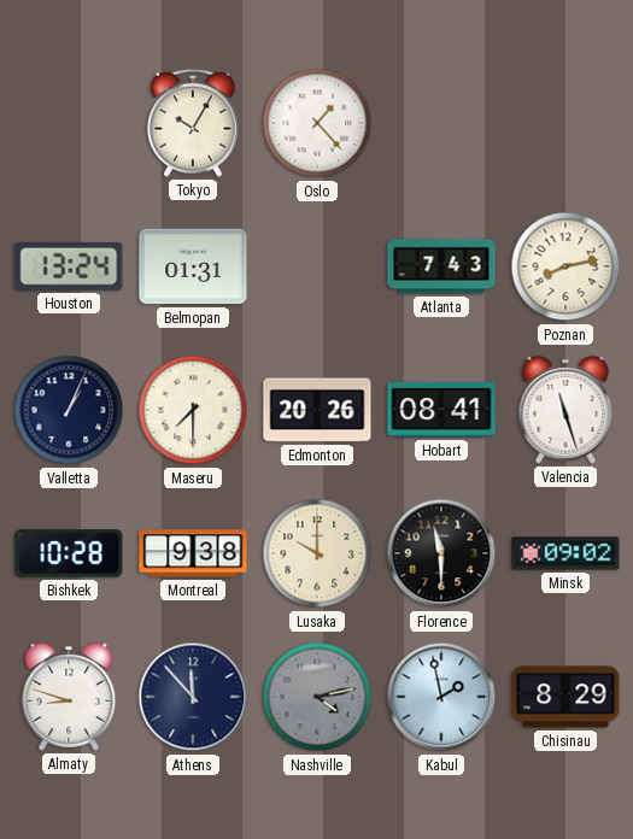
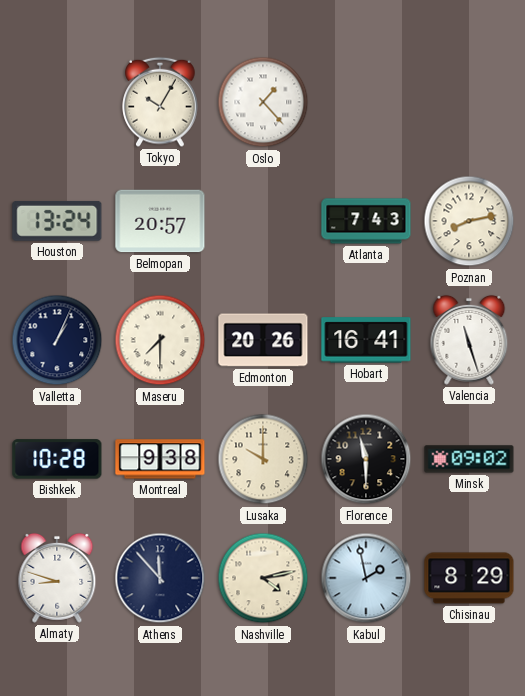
Belmopan: 01:31 -> 20:57
Hobart: 08:41 -> 16:41
Nashville dial: grey -> cream
